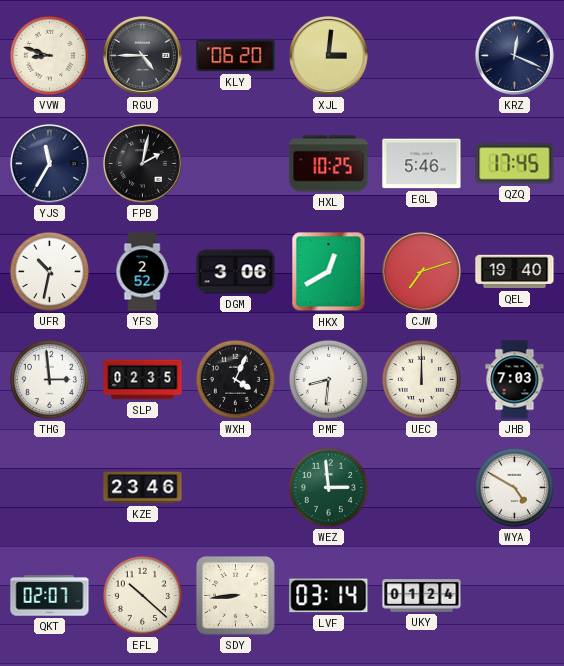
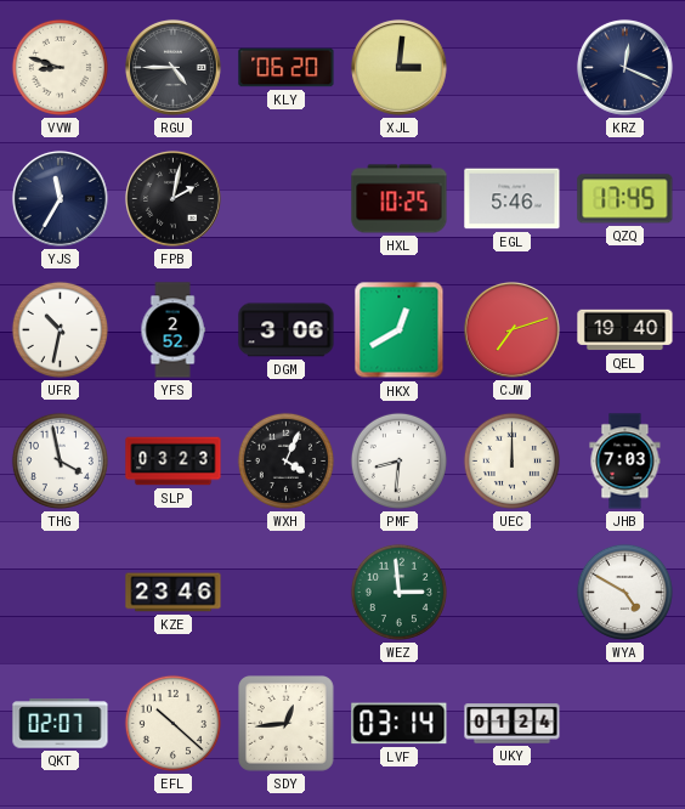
THG: 2:59 -> 3:58
SLP: 02:35 -> 03:23
SDY: 8:44 -> 12:44
